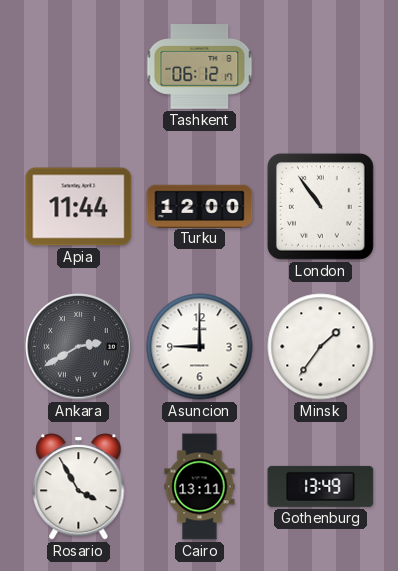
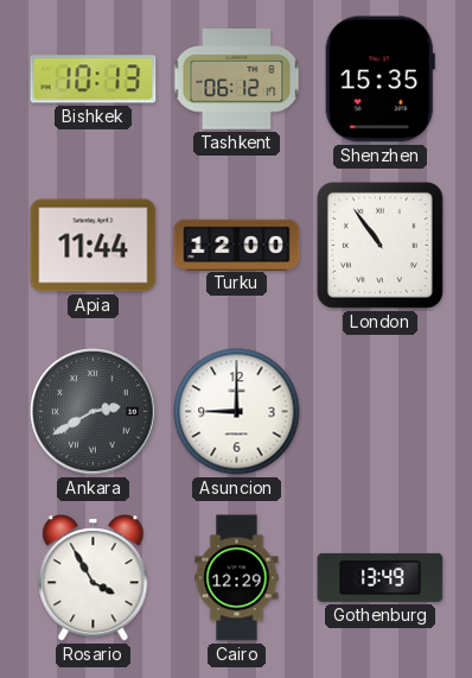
Bishkek: none -> 10:13
Shenzhen: none -> 15:35
Minsk: 1:36 -> none
Cairo: 13:11 -> 12:29
